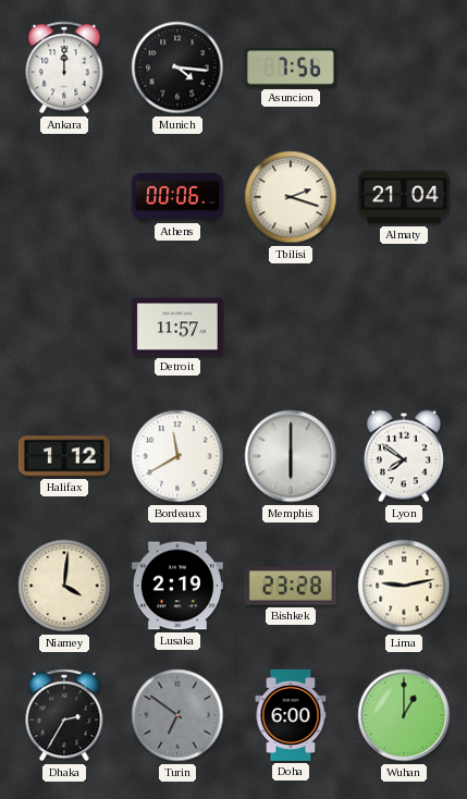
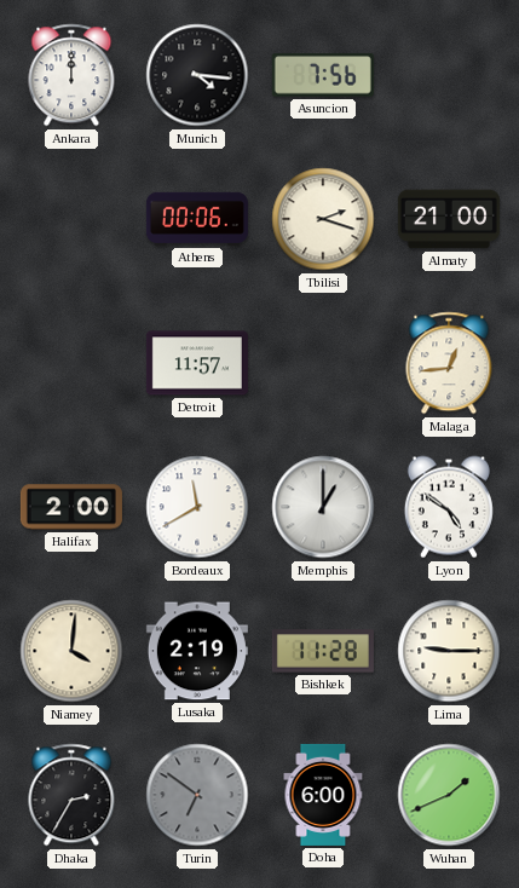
Almaty: 21:04 -> 21:00
Malaga: none -> 12:44
Halifax: 1:12 -> 2:00
Memphis: 6:00 -> 1:00
Lyon: 7:51 -> 4:51
Bishkek: 23:28 -> 11:28
Lima: 9:13 -> 9:15
Wuhan: 1:00 -> 1:41
